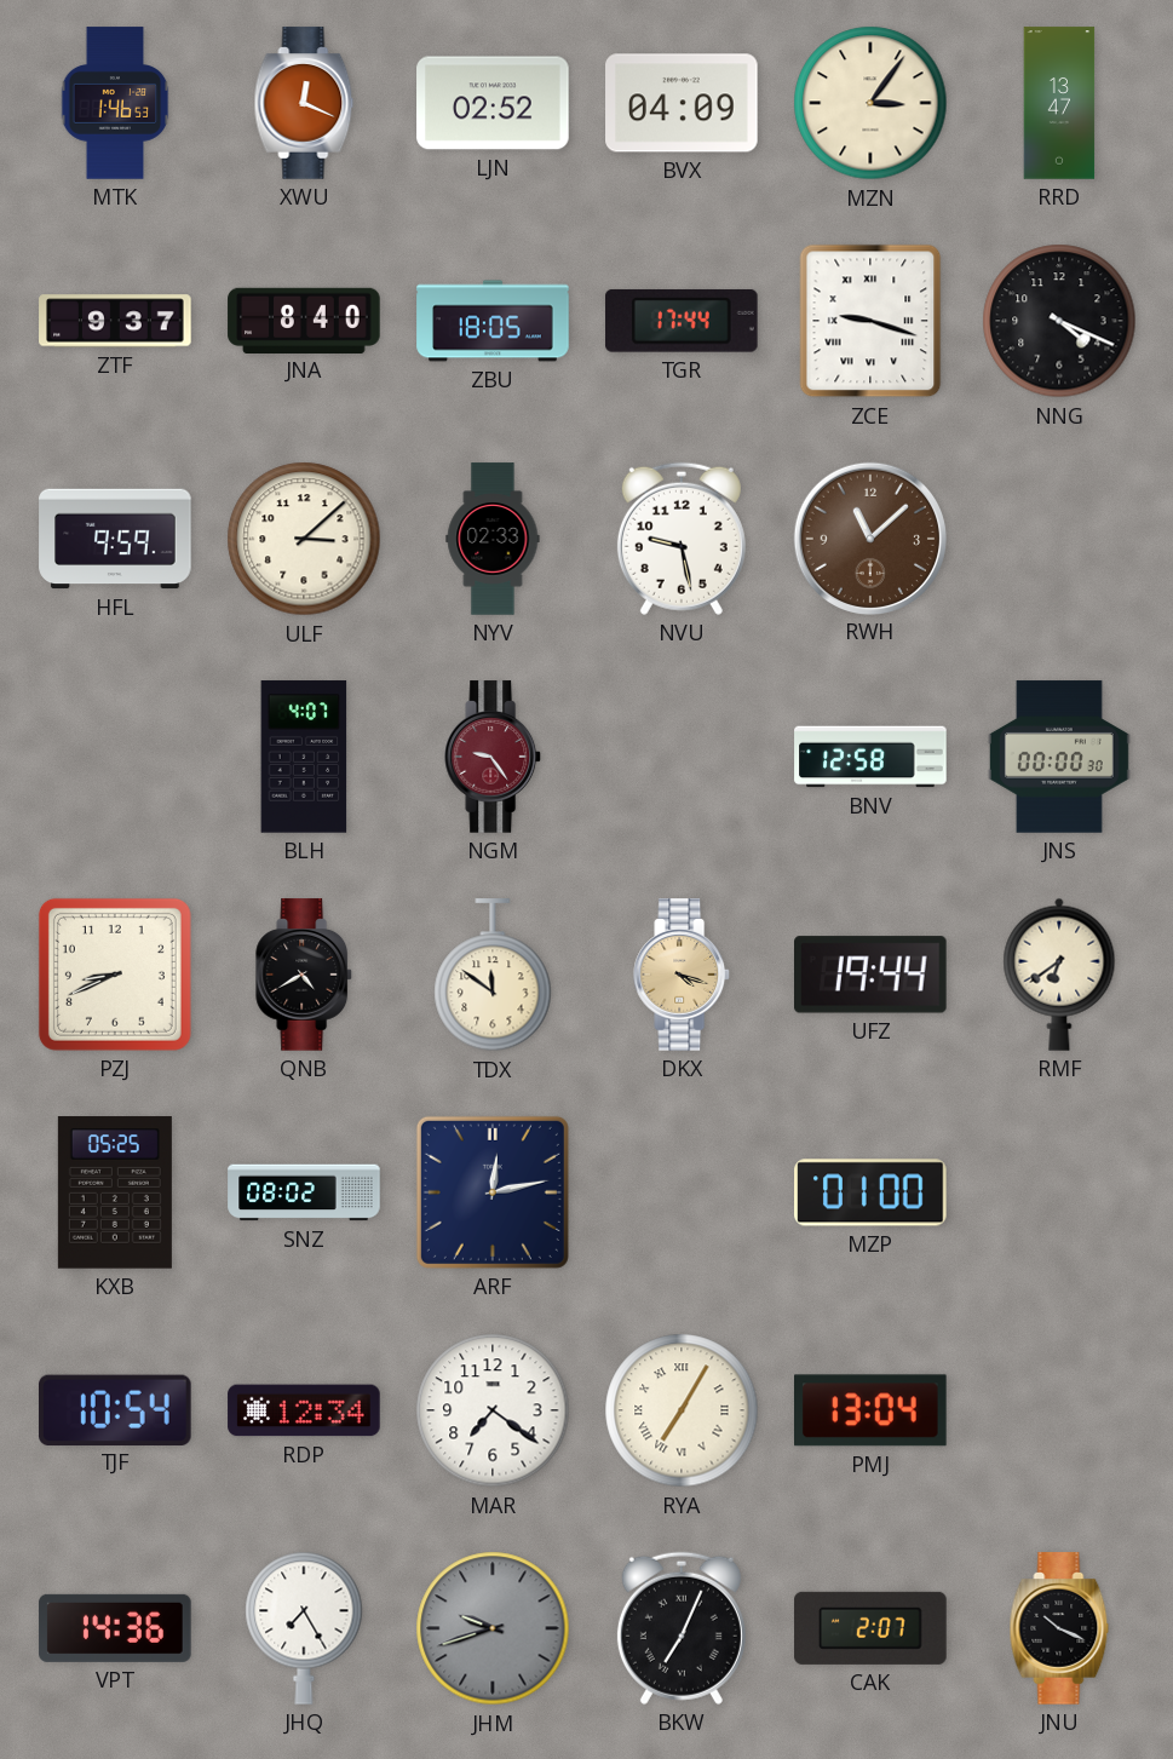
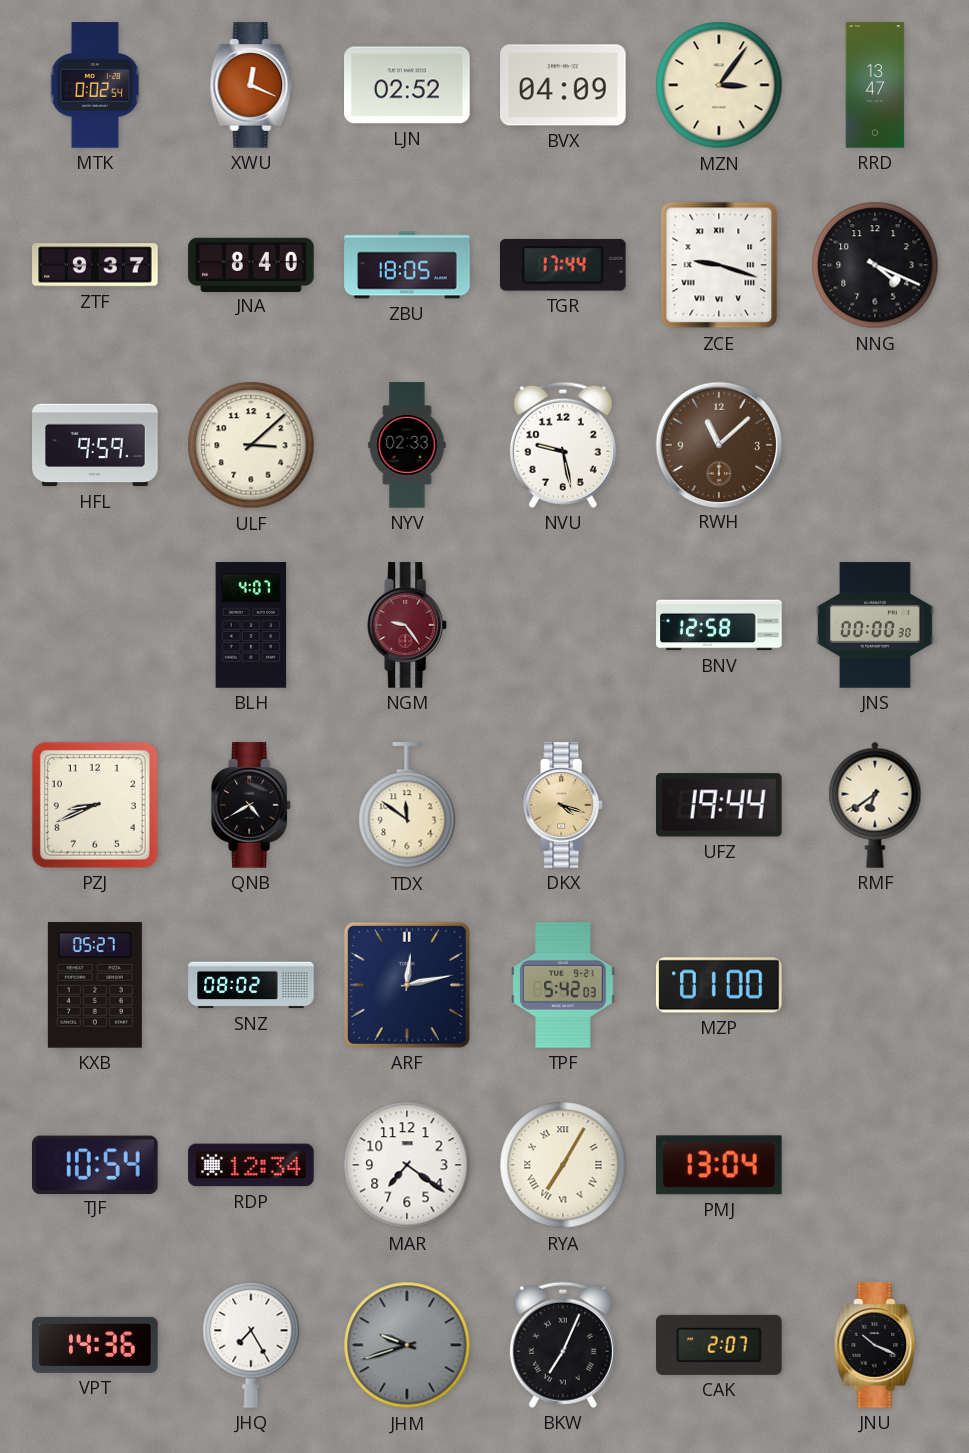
MTK: 1:46 -> 0:02
KXB: 05:25 -> 05:27
TPF: none -> 5:42
